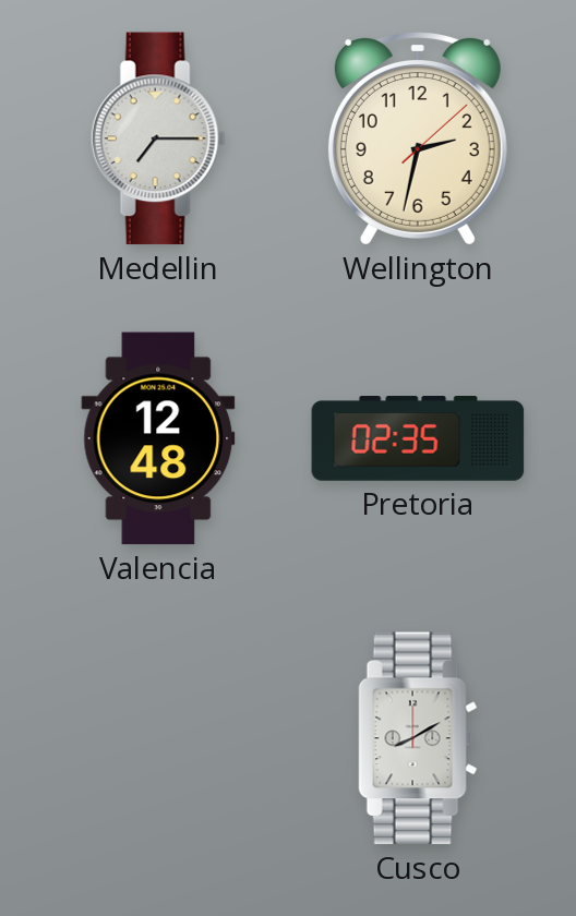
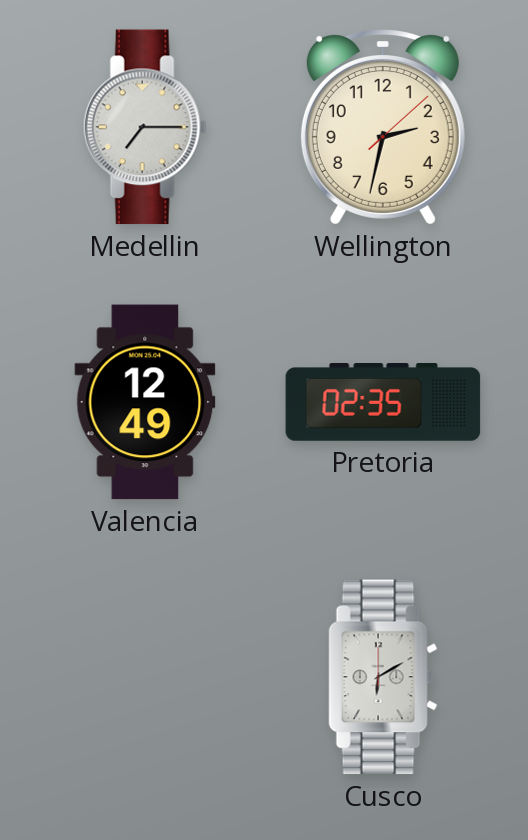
Valencia: 12:48 -> 12:49
Cusco: 8:10 -> 6:10
